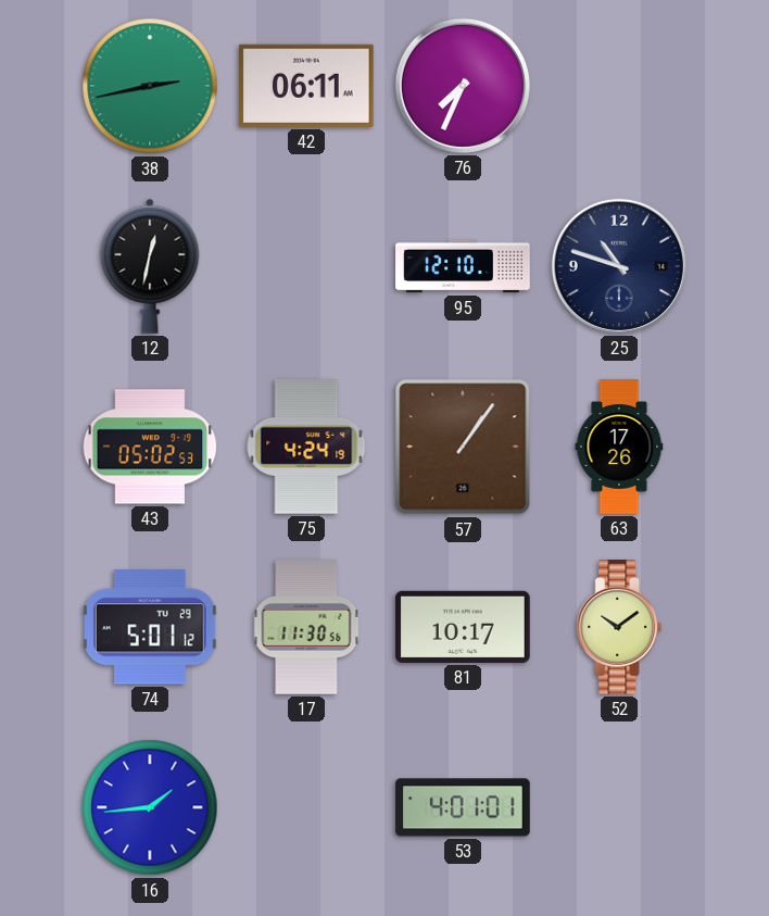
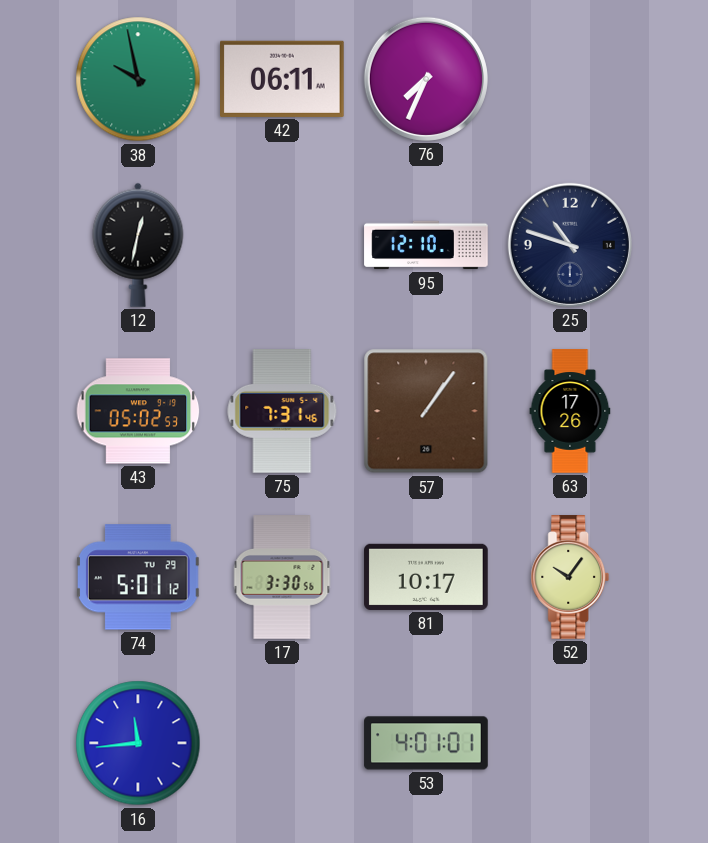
38: 2:43 -> 9:58
75: 4:24 -> 7:31
17: 11:30 -> 3:30
52: 10:09 -> 10:06
16: 1:44 -> 11:44
